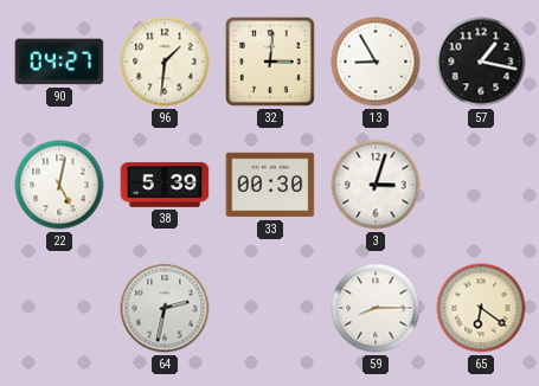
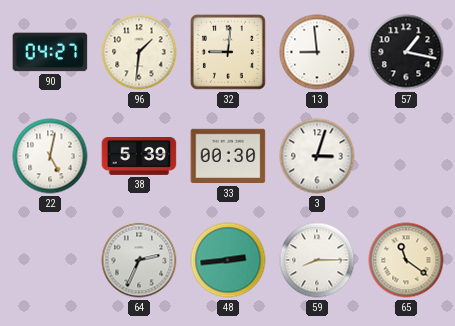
32: 3:01 -> 9:01
13: 8:55 -> 8:59
64: 2:32 -> 2:34
48: none -> 2:44
65: 6:21 -> 11:21
